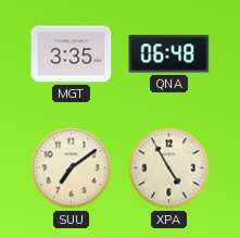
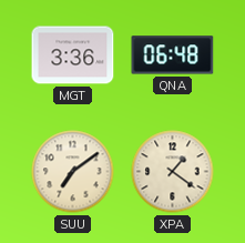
MGT: 3:35 -> 3:36
XPA: 4:55 -> 1:21
